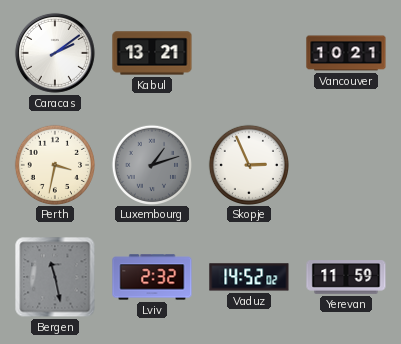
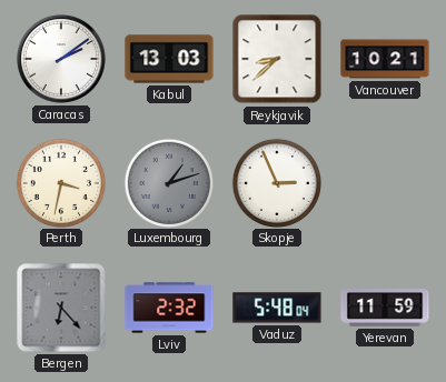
Kabul: 13:21 -> 13:03
Reykjavik: none -> 8:38
Bergen: 11:28 -> 6:23
Vaduz: 14:52 -> 5:48
